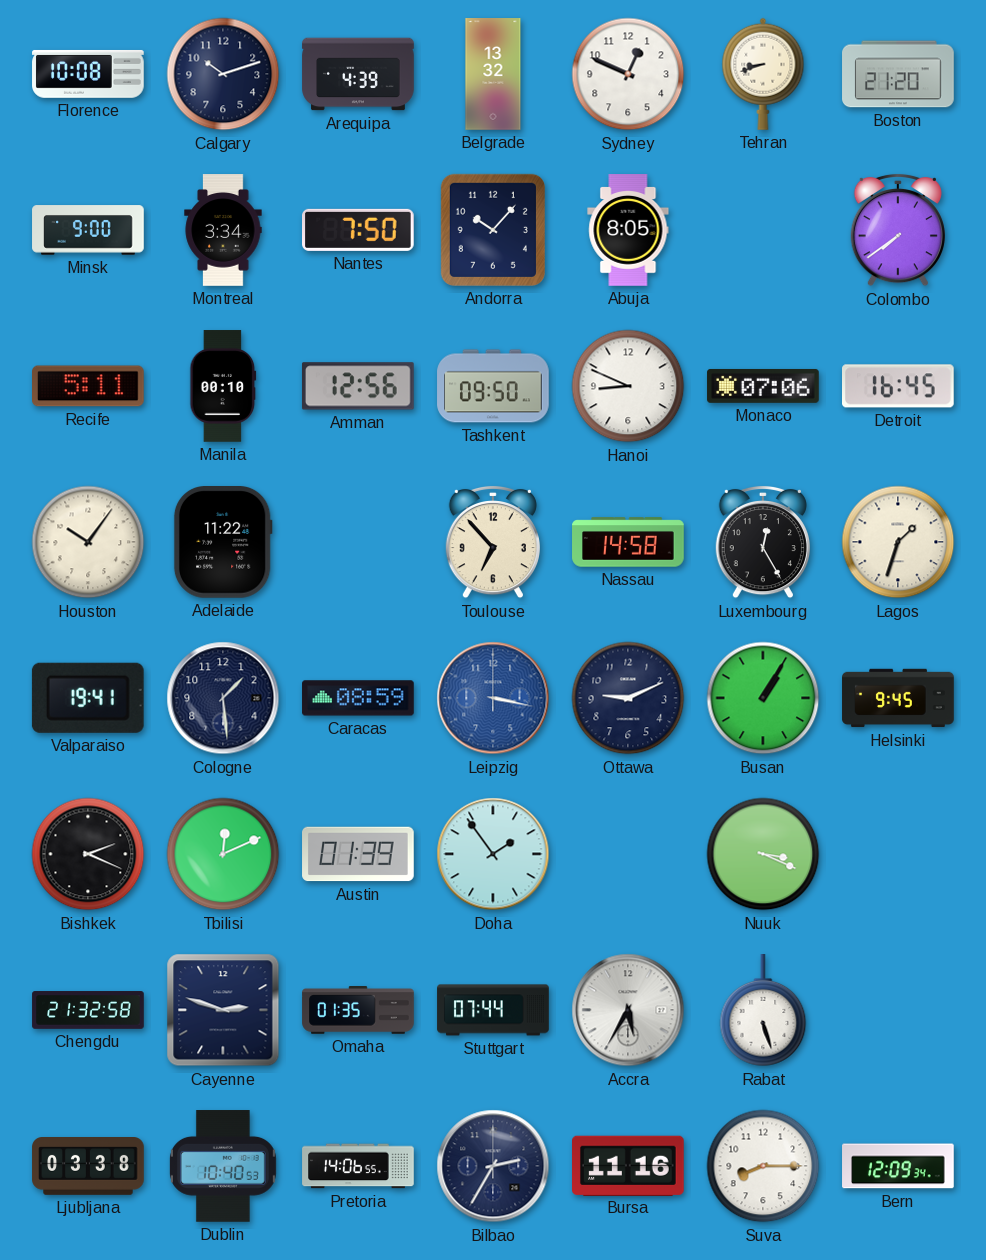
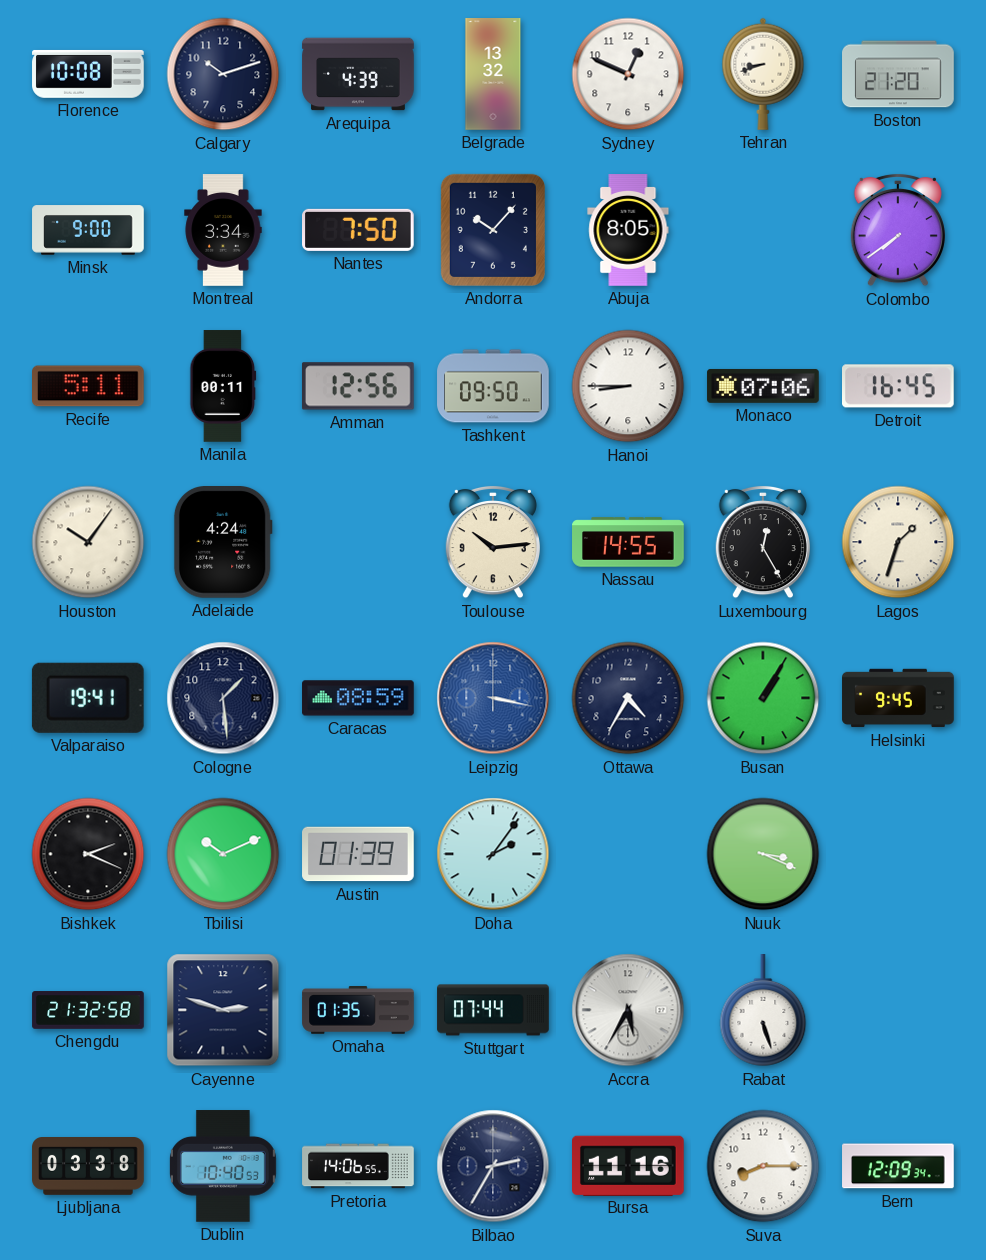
Manila: 00:10 -> 00:11
Hanoi: 8:49 -> 8:45
Adelaide: 11:22 -> 4:24
Toulouse: 6:53 -> 10:14
Nassau: 14:58 -> 14:55
Ottawa: 9:11 -> 4:35
Tbilisi: 12:11 -> 10:11
Doha: 1:54 -> 2:06
